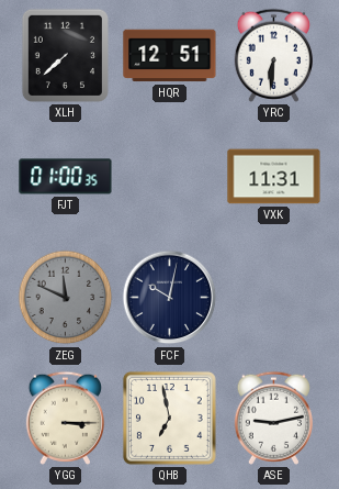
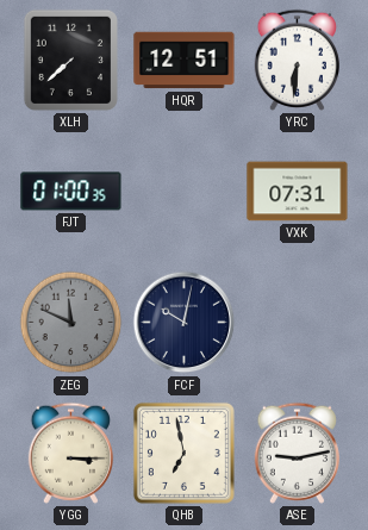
VXK: 11:31 -> 07:31
